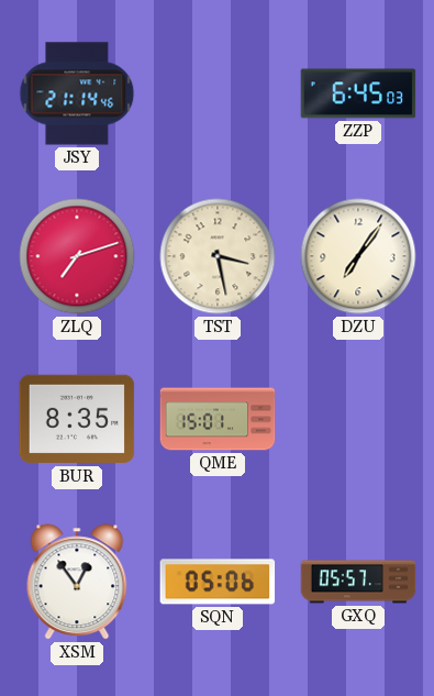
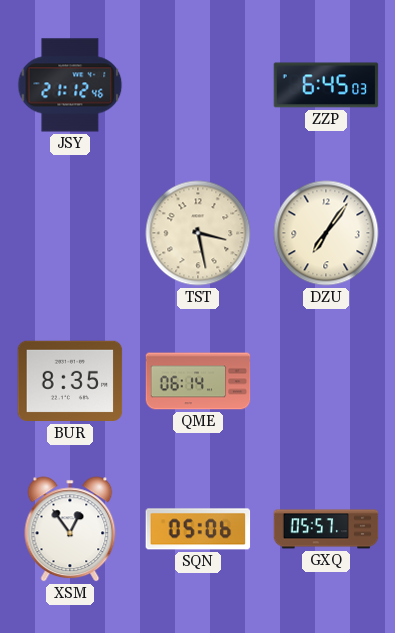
JSY: 21:14 -> 21:12
ZLQ: 7:12 -> none
QME: 15:01 -> 06:14
